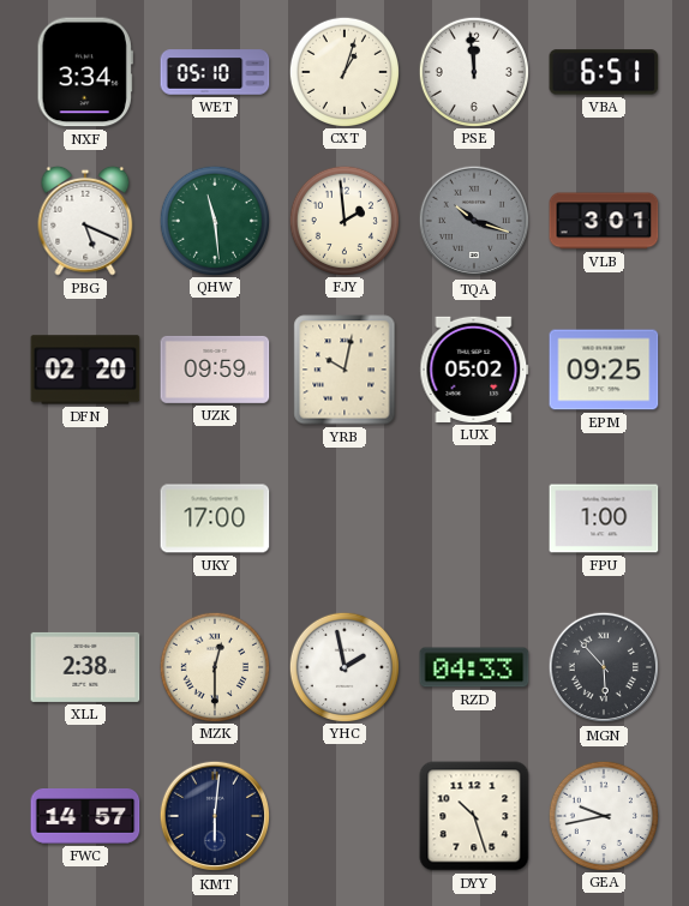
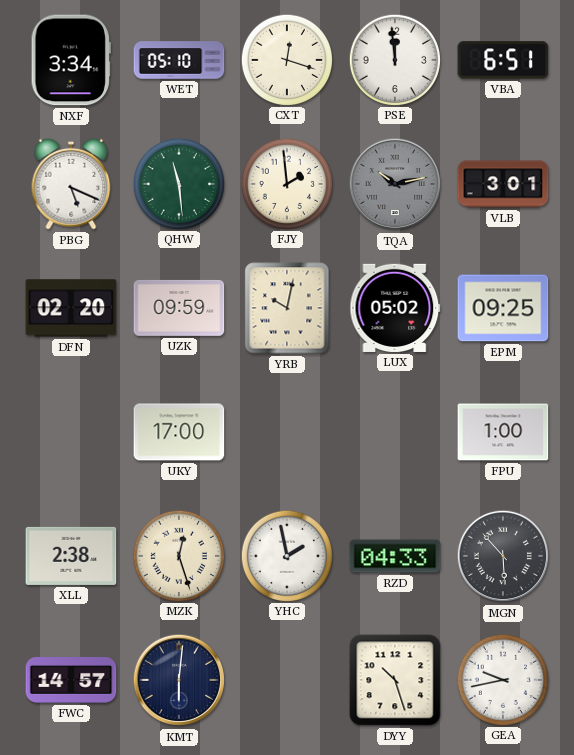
CXT: 1:03 -> 12:18
TQA: 10:18 -> 10:13
MZK: 12:30 -> 12:27
